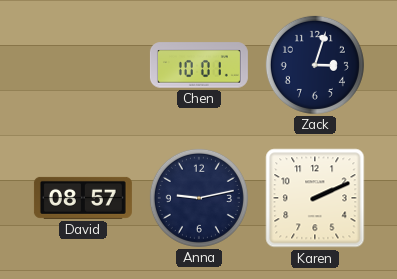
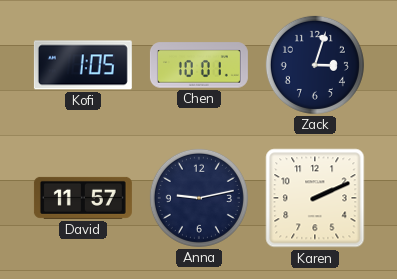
Kofi: none -> 1:05
David: 08:57 -> 11:57
